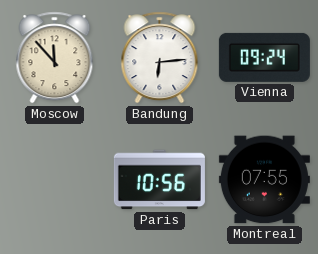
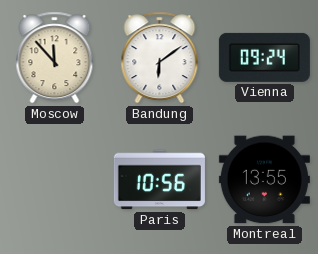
Bandung: 6:14 -> 6:09
Montreal: 07:55 -> 13:55
